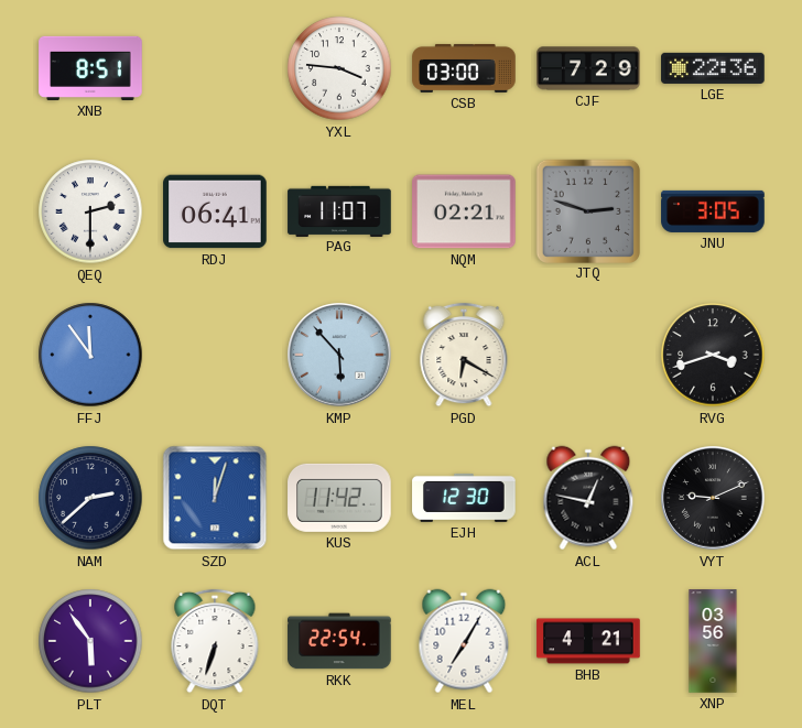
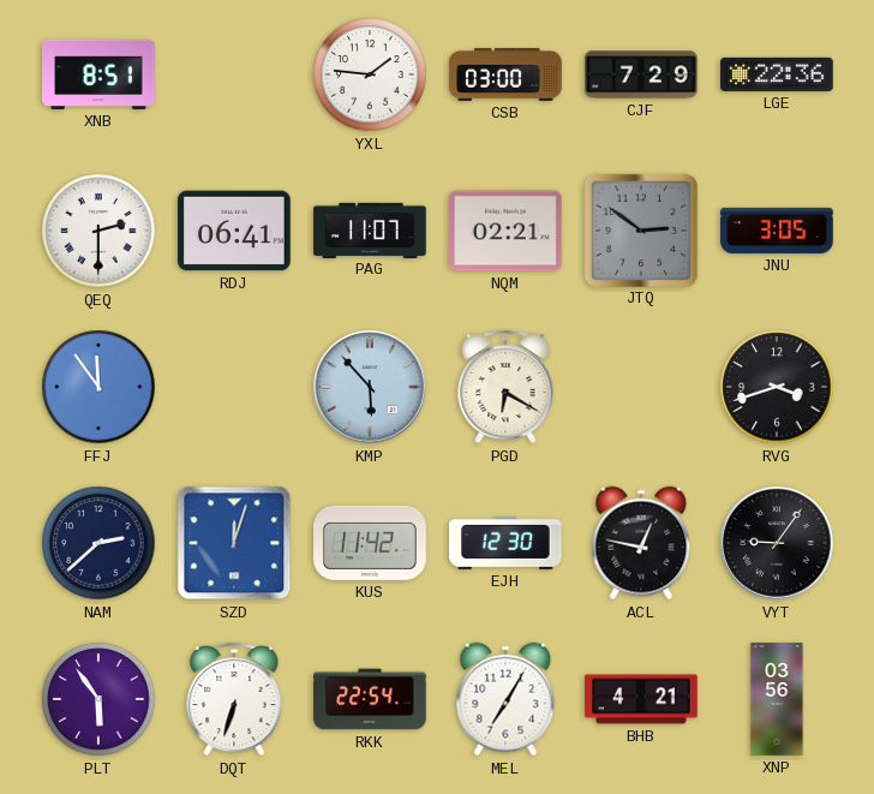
YXL: 3:46 -> 1:46
JTQ: 2:48 -> 2:51
VYT: 9:11 -> 9:06
